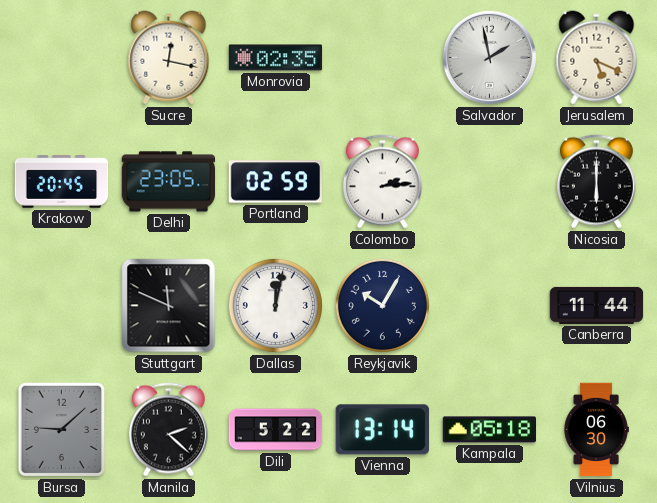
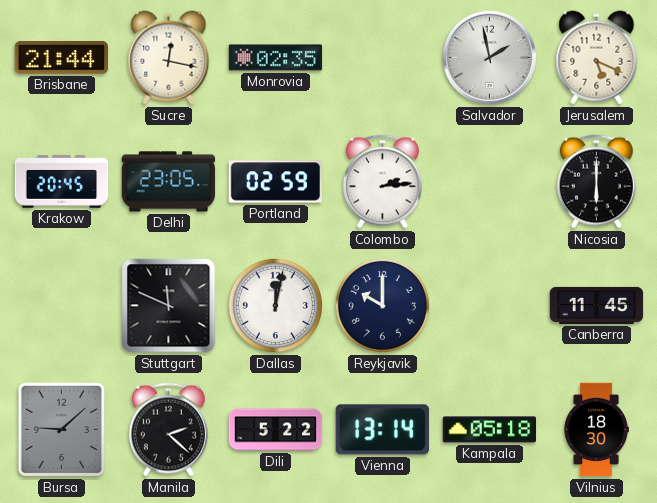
Brisbane: none -> 21:44
Reykjavik: 10:05 -> 10:00
Canberra: 11:44 -> 11:45
Vilnius: 06:30 -> 18:30
